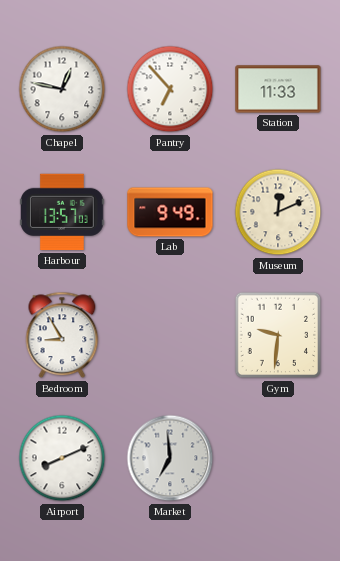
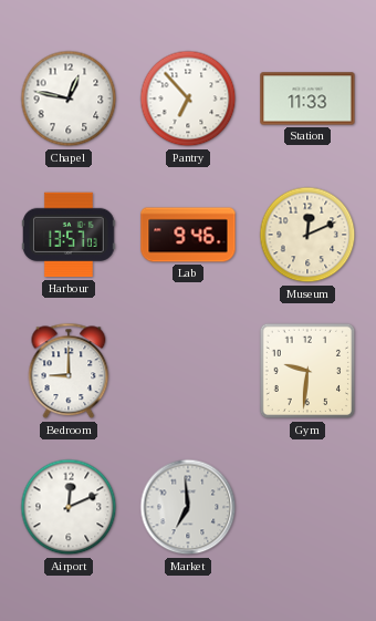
Lab: 9:49 -> 9:46
Bedroom: 8:55 -> 9:00
Airport: 8:11 -> 12:11
